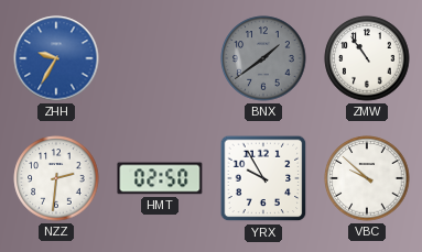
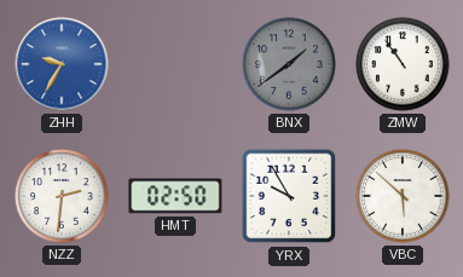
VBC: 9:52 -> 5:52
